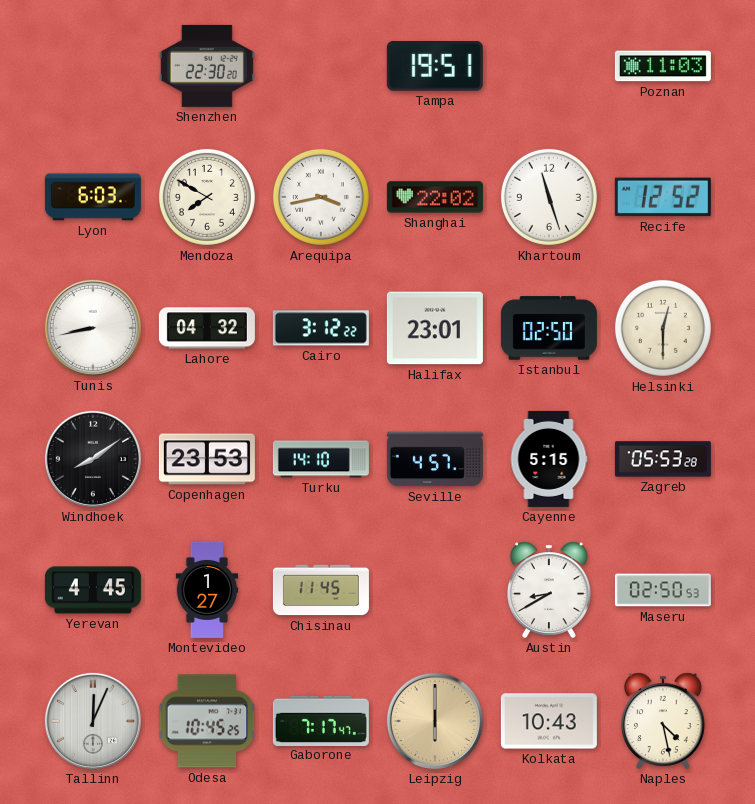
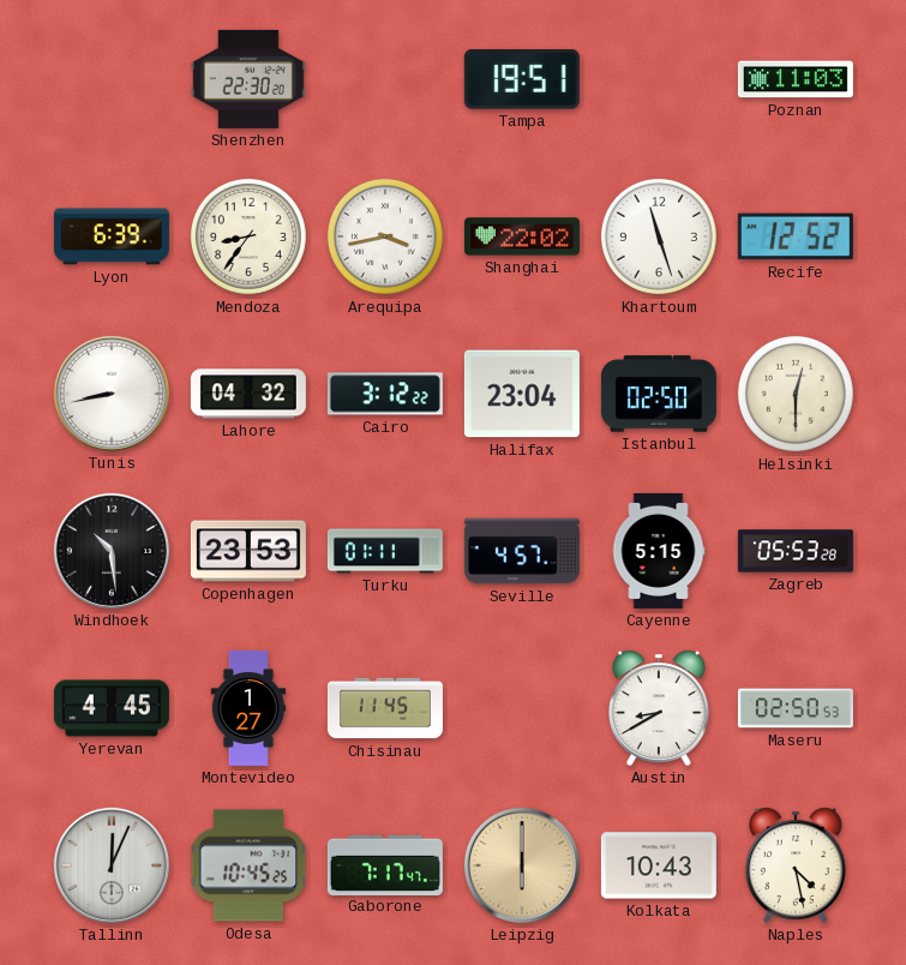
Lyon: 6:03 -> 6:39
Mendoza: 7:50 -> 8:36
Halifax: 23:01 -> 23:04
Windhoek: 8:09 -> 10:29
Turku: 14:10 -> 01:11
